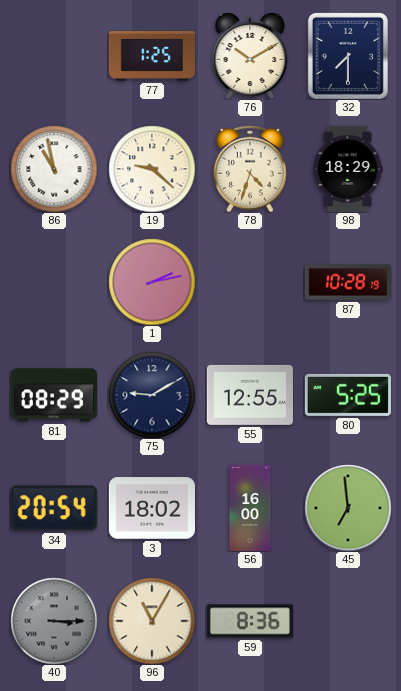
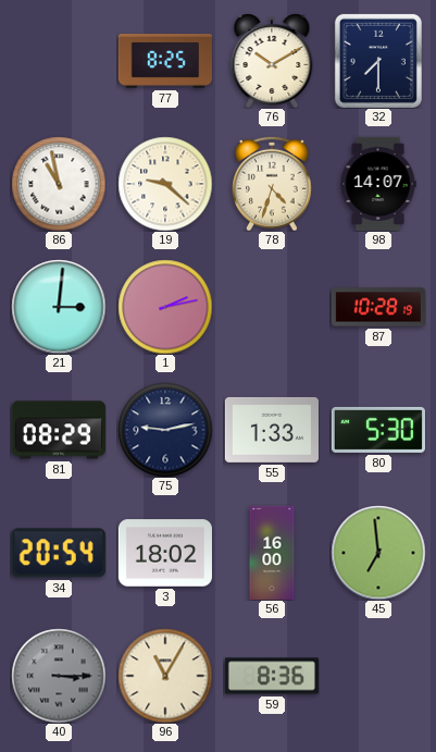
77: 1:25 -> 8:25
98: 18:29 -> 14:07
21: none -> 3:01
75: 9:10 -> 9:13
55: 12:55 -> 1:33
80: 5:25 -> 5:30
